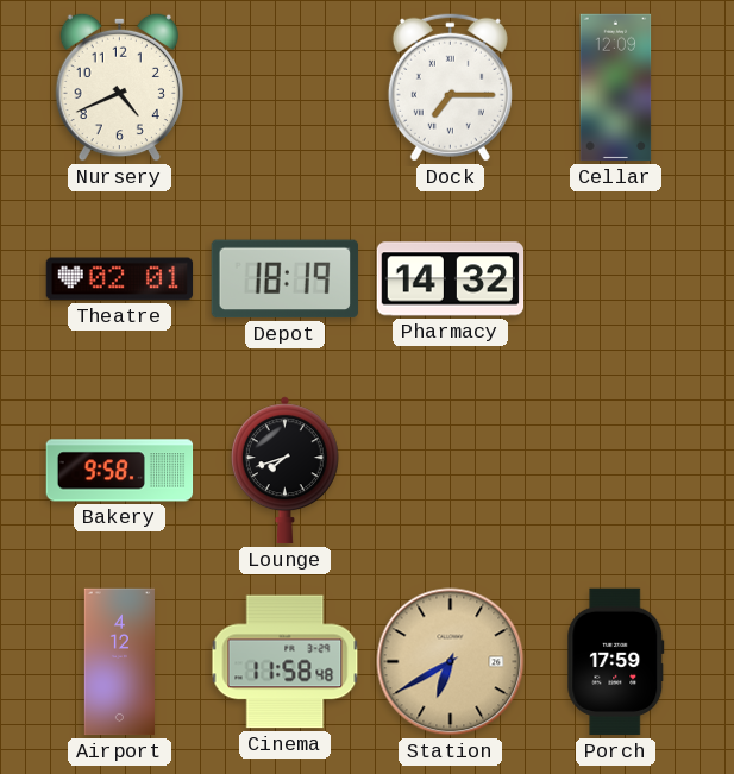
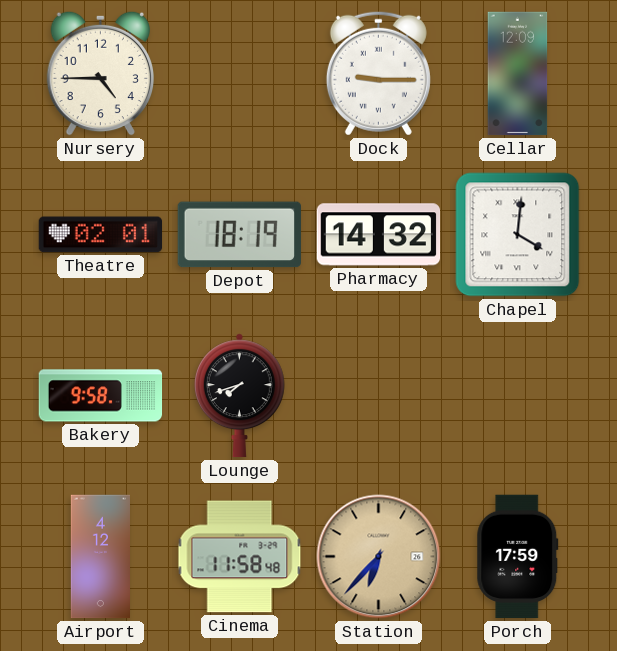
Nursery: 4:41 -> 4:45
Dock: 7:15 -> 9:15
Chapel: none -> 4:01
Station: 6:40 -> 6:37
